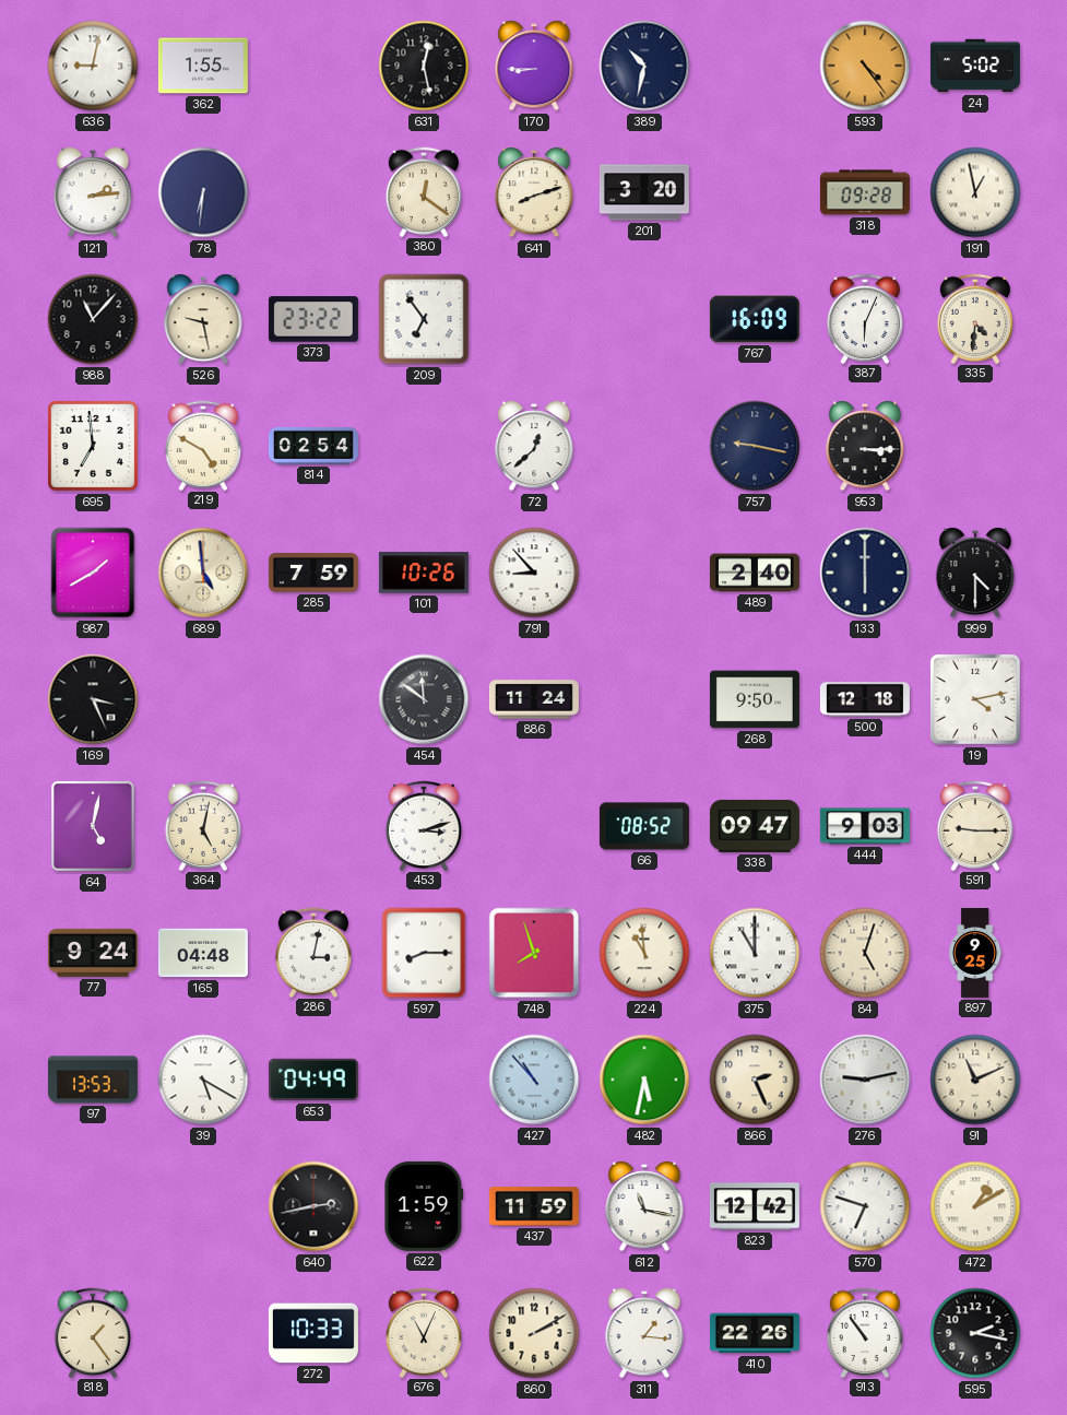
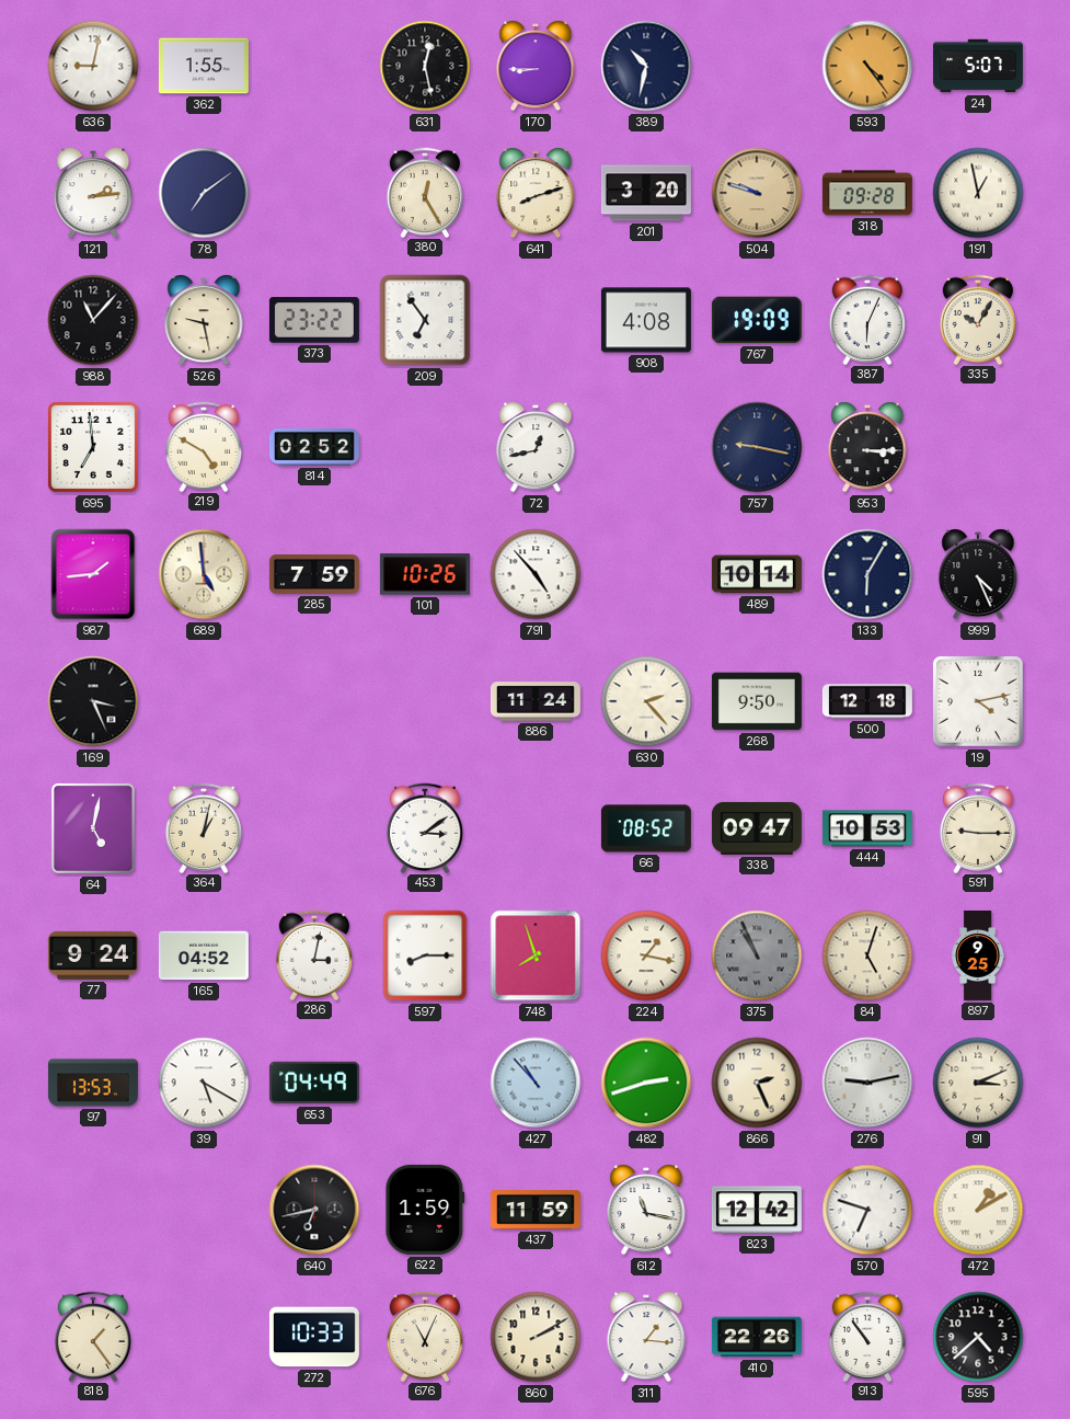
24: 5:02 -> 5:07
78: 6:31 -> 7:09
380: 12:21 -> 12:25
504: none -> 9:48
908: none -> 4:08
767: 16:09 -> 19:09
335: 4:31 -> 10:05
814: 02:54 -> 02:52
72: 12:38 -> 12:43
987: 1:40 -> 1:44
791: 8:53 -> 4:53
489: 2:40 -> 10:14
133: 6:00 -> 6:05
999: 4:30 -> 4:26
454: 11:51 -> none
630: none -> 2:23
364: 5:02 -> 1:02
453: 3:12 -> 3:09
444: 9:03 -> 10:53
165: 04:48 -> 04:52
224: 10:59 -> 1:17
375: 11:00 -> 10:56
375 dial: white -> grey
482: 5:32 -> 2:42
91: 11:11 -> 3:11
640: 2:43 -> 6:43
595: 2:17 -> 4:38
